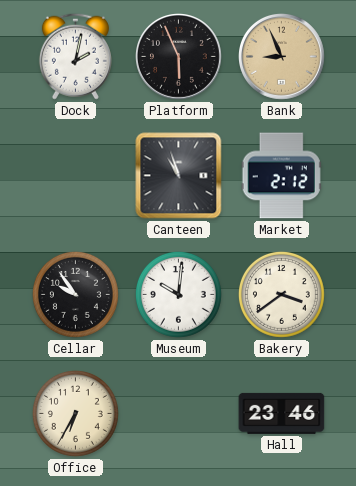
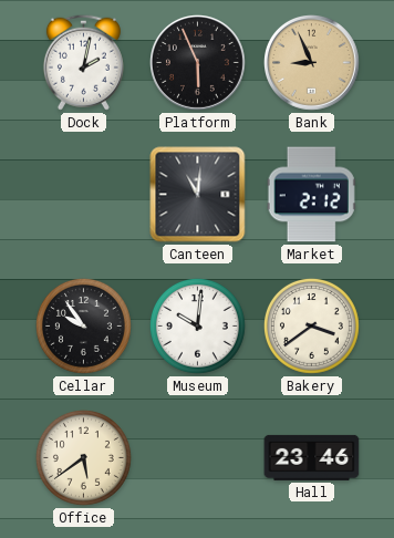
Canteen: 10:57 -> 11:01
Office: 6:35 -> 5:39
